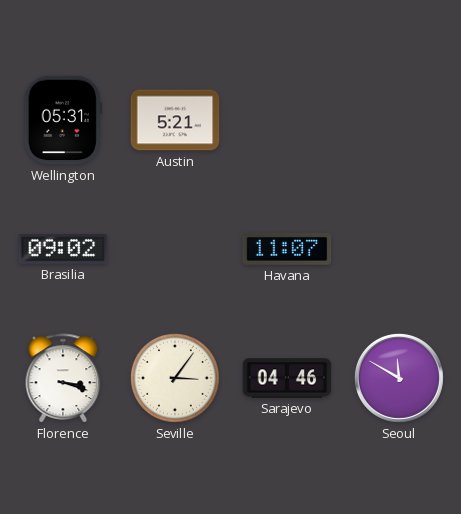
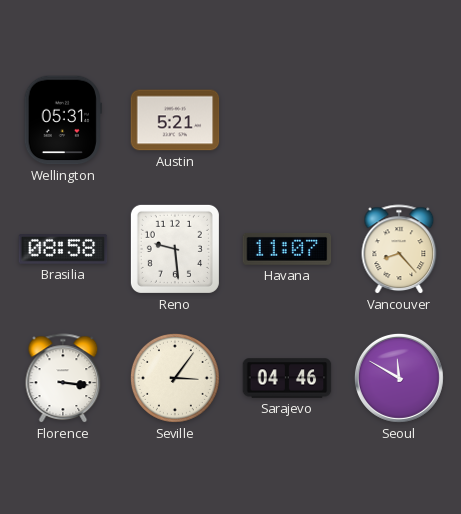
Brasilia: 09:02 -> 08:58
Reno: none -> 9:29
Vancouver: none -> 8:23
Florence: 3:18 -> 3:16
